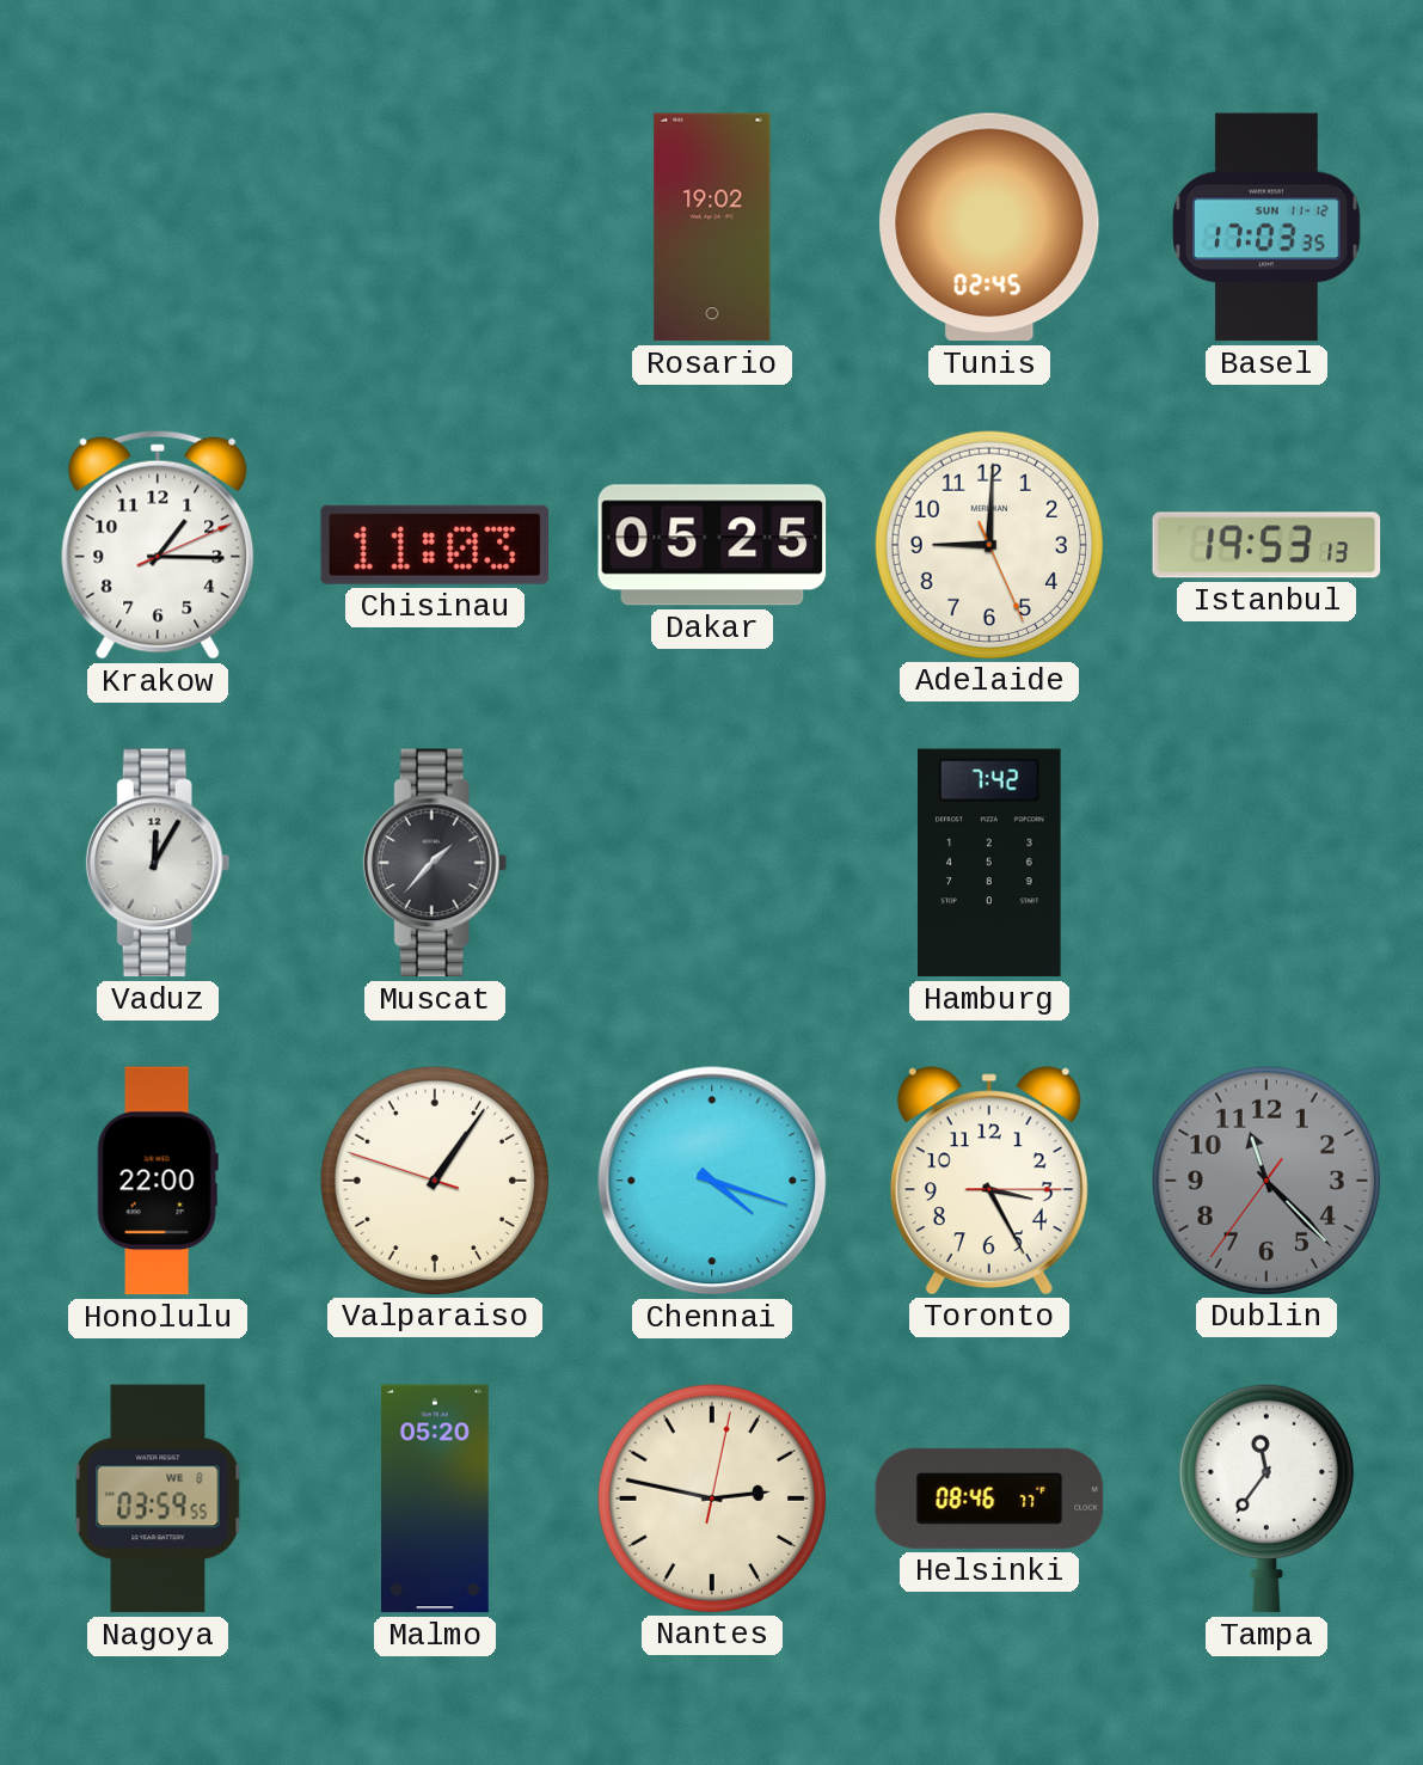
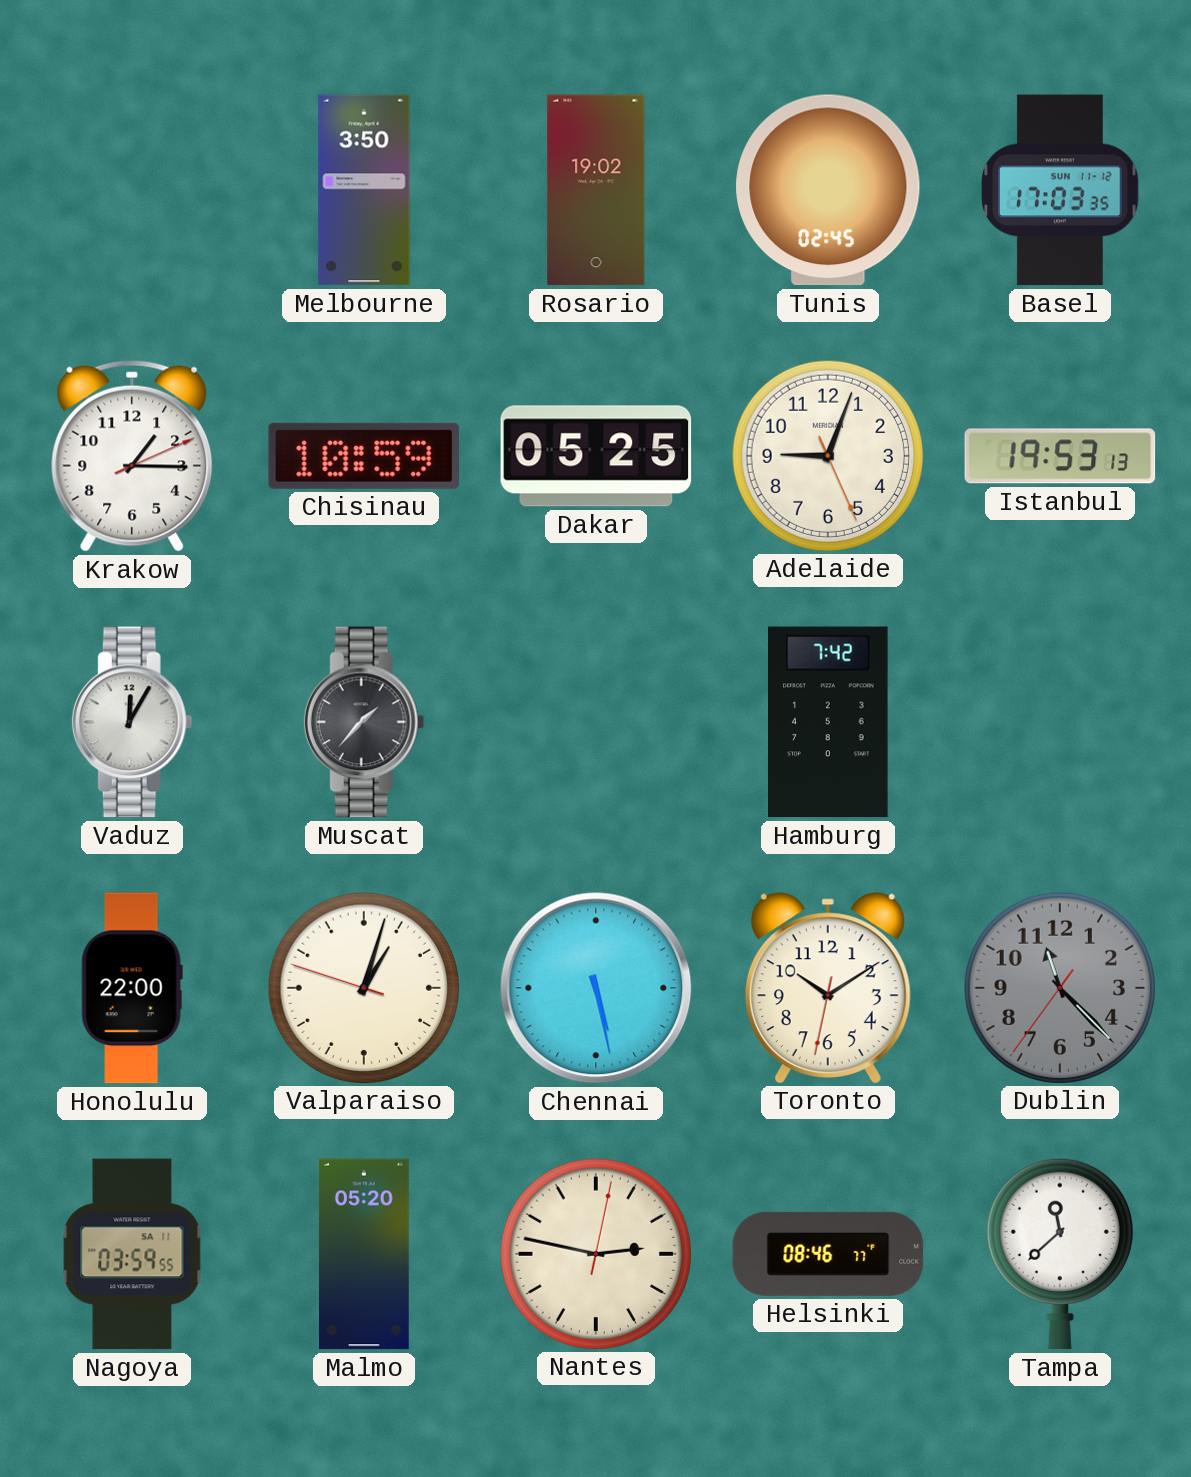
Melbourne: none -> 3:50
Chisinau: 11:03 -> 10:59
Adelaide: 9:00 -> 9:03
Valparaiso: 1:05 -> 1:02
Chennai: 4:18 -> 5:28
Toronto: 3:25 -> 10:09
Nagoya date: WE 8 -> SA 11
Tampa: 11:36 -> 11:38
